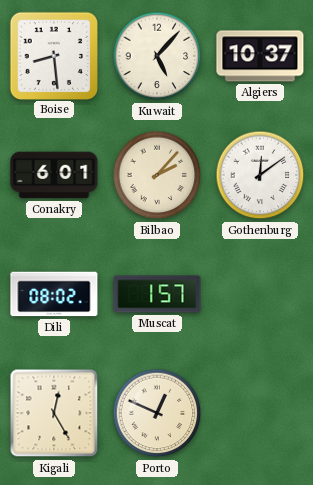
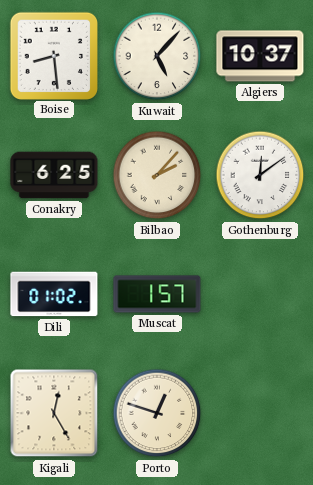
Conakry: 6:01 -> 6:25
Dili: 08:02 -> 01:02
Porto: 12:49 -> 12:48
